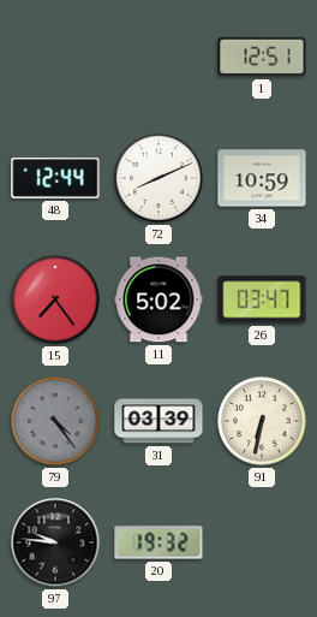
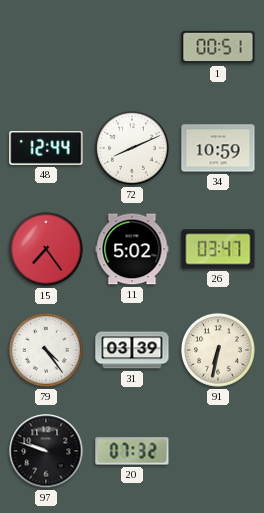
1: 12:51 -> 00:51
79 dial: grey -> white
97: 9:46 -> 9:48
20: 19:32 -> 07:32
